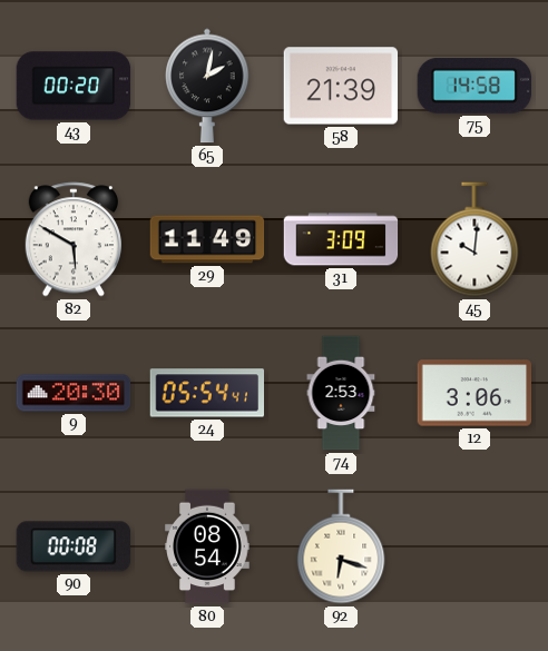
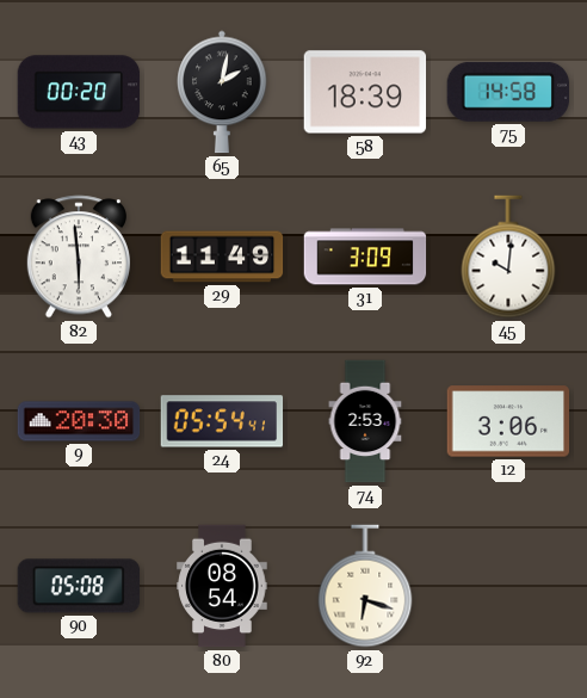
58: 21:39 -> 18:39
82: 5:50 -> 5:59
90: 00:08 -> 05:08
